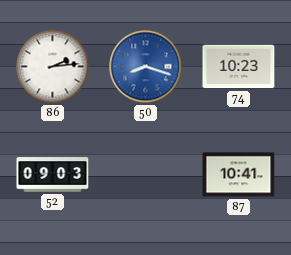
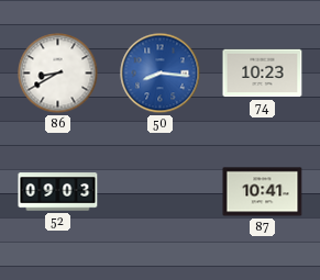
86: 2:14 -> 8:40
50: 8:18 -> 8:16
